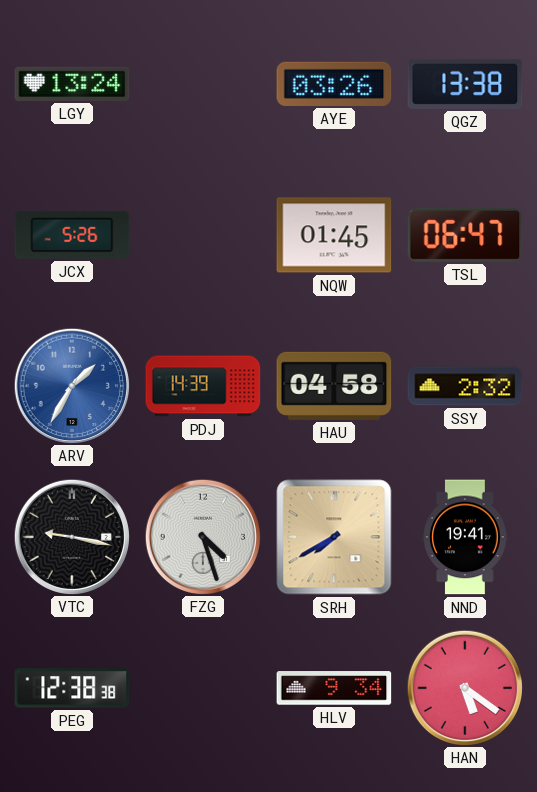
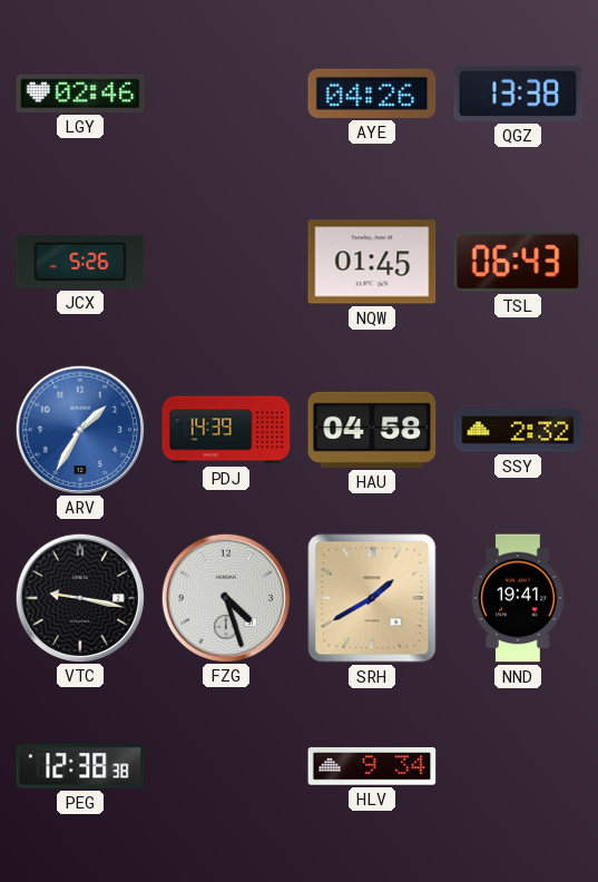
LGY: 13:24 -> 02:46
AYE: 03:26 -> 04:26
TSL: 06:47 -> 06:43
SRH: 7:40 -> 1:40
HAN: 5:21 -> none
